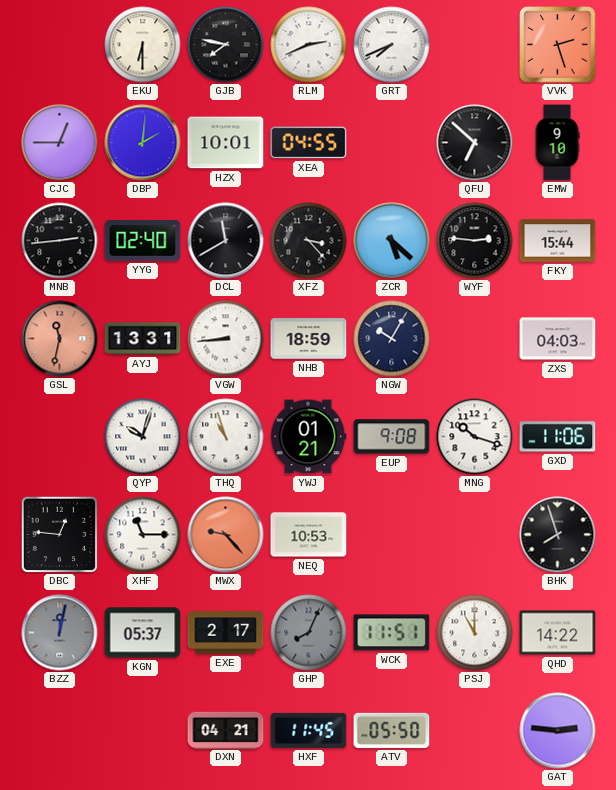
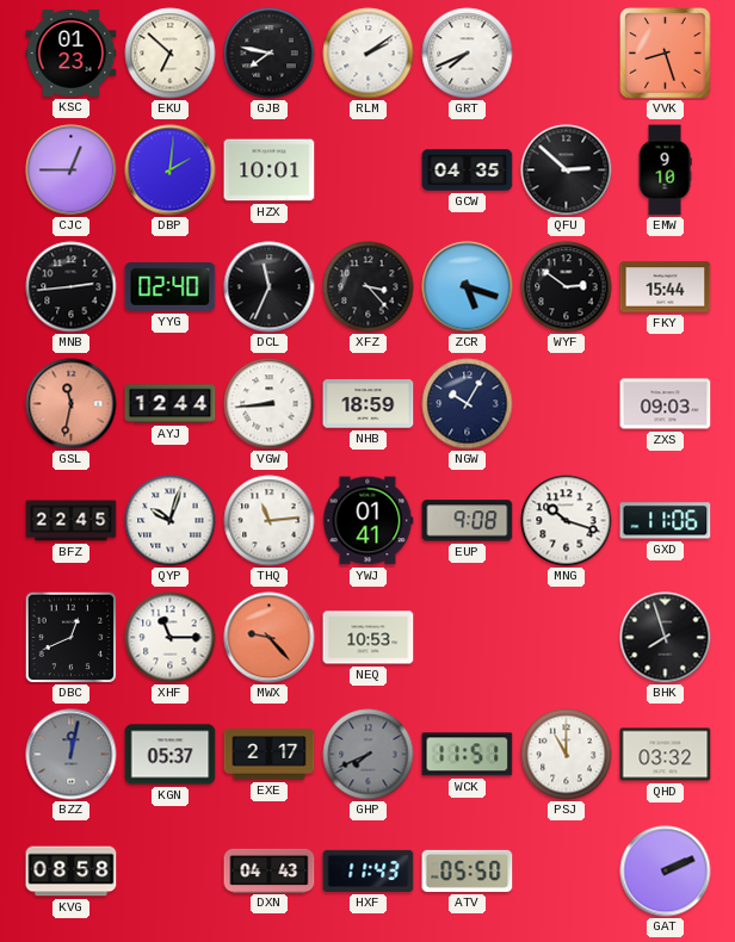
KSC: none -> 01:23
EKU: 6:30 -> 6:52
RLM: 2:41 -> 2:09
VVK: 2:27 -> 8:27
XEA: 04:55 -> none
GCW: none -> 04:35
QFU: 6:52 -> 2:52
DCL: 11:40 -> 11:34
ZCR: 5:22 -> 5:18
WYF: 2:46 -> 2:51
AYJ: 13:31 -> 12:44
ZXS: 04:03 -> 09:03
BFZ: none -> 22:45
THQ: 10:57 -> 11:14
YWJ: 01:21 -> 01:41
DBC: 12:46 -> 12:41
GHP: 8:04 -> 7:41
QHD: 14:22 -> 03:32
KVG: none -> 08:58
DXN: 04:21 -> 04:43
HXF: 11:45 -> 11:43
GAT: 2:46 -> 2:11
